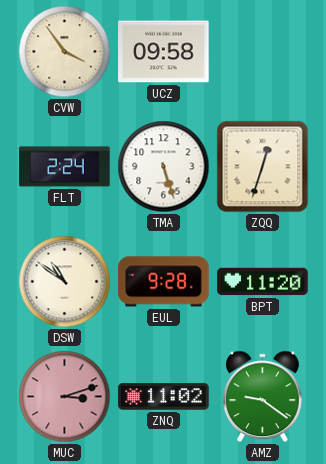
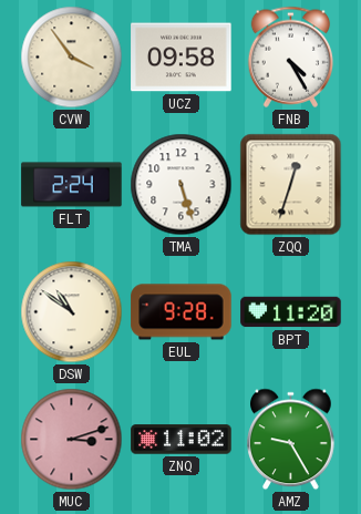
FNB: none -> 4:25
AMZ: 9:21 -> 9:25
